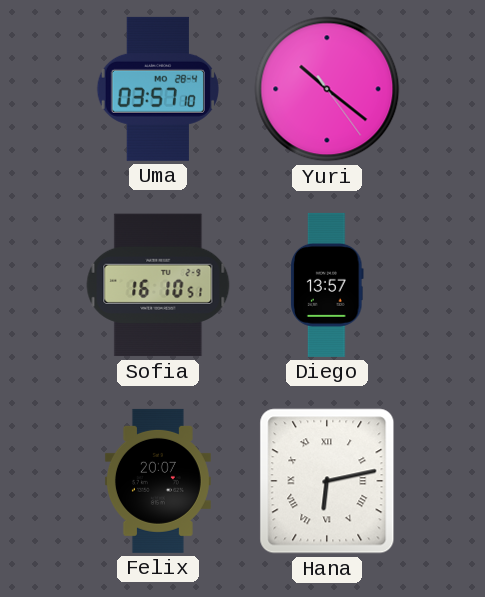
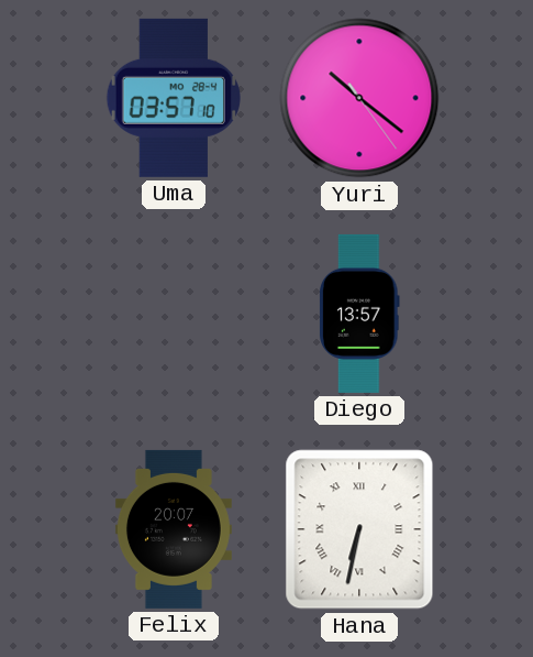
Sofia: 16:10 -> none
Hana: 6:13 -> 6:32
